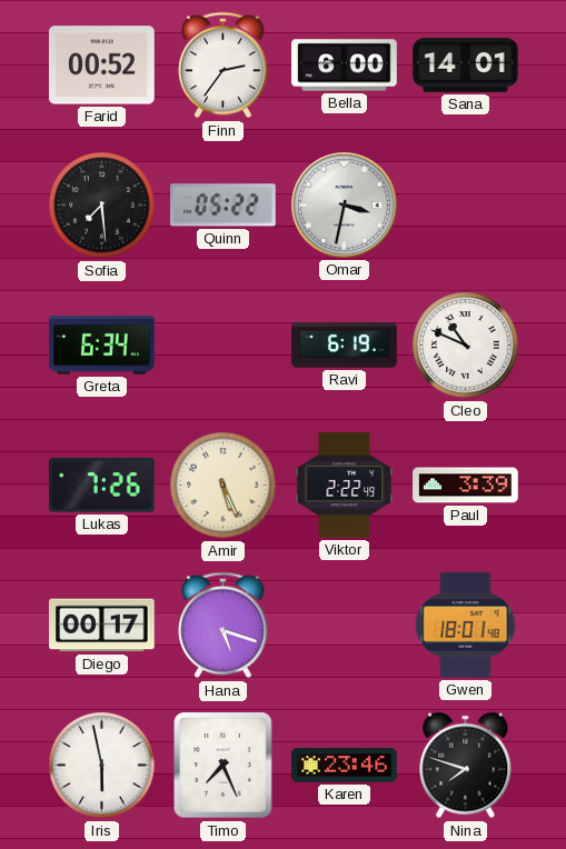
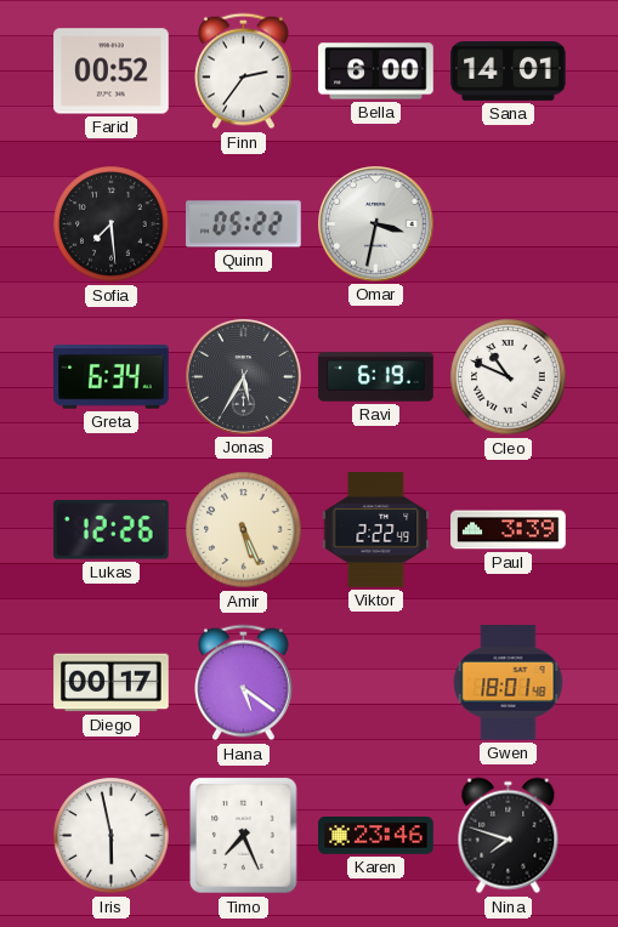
Jonas: none -> 5:35
Lukas: 7:26 -> 12:26
Hana: 5:18 -> 5:21
